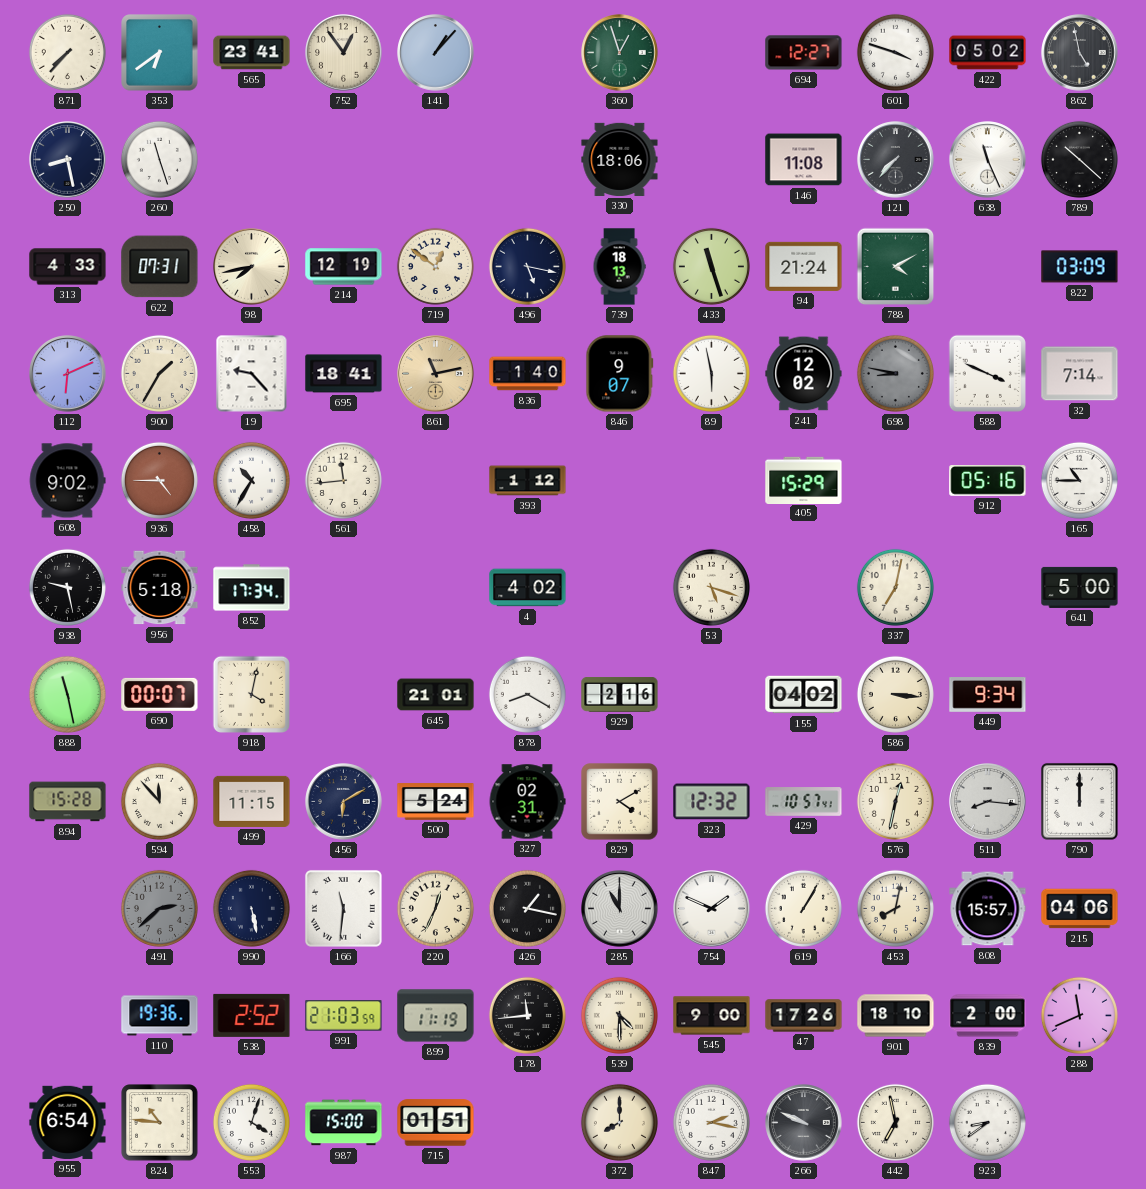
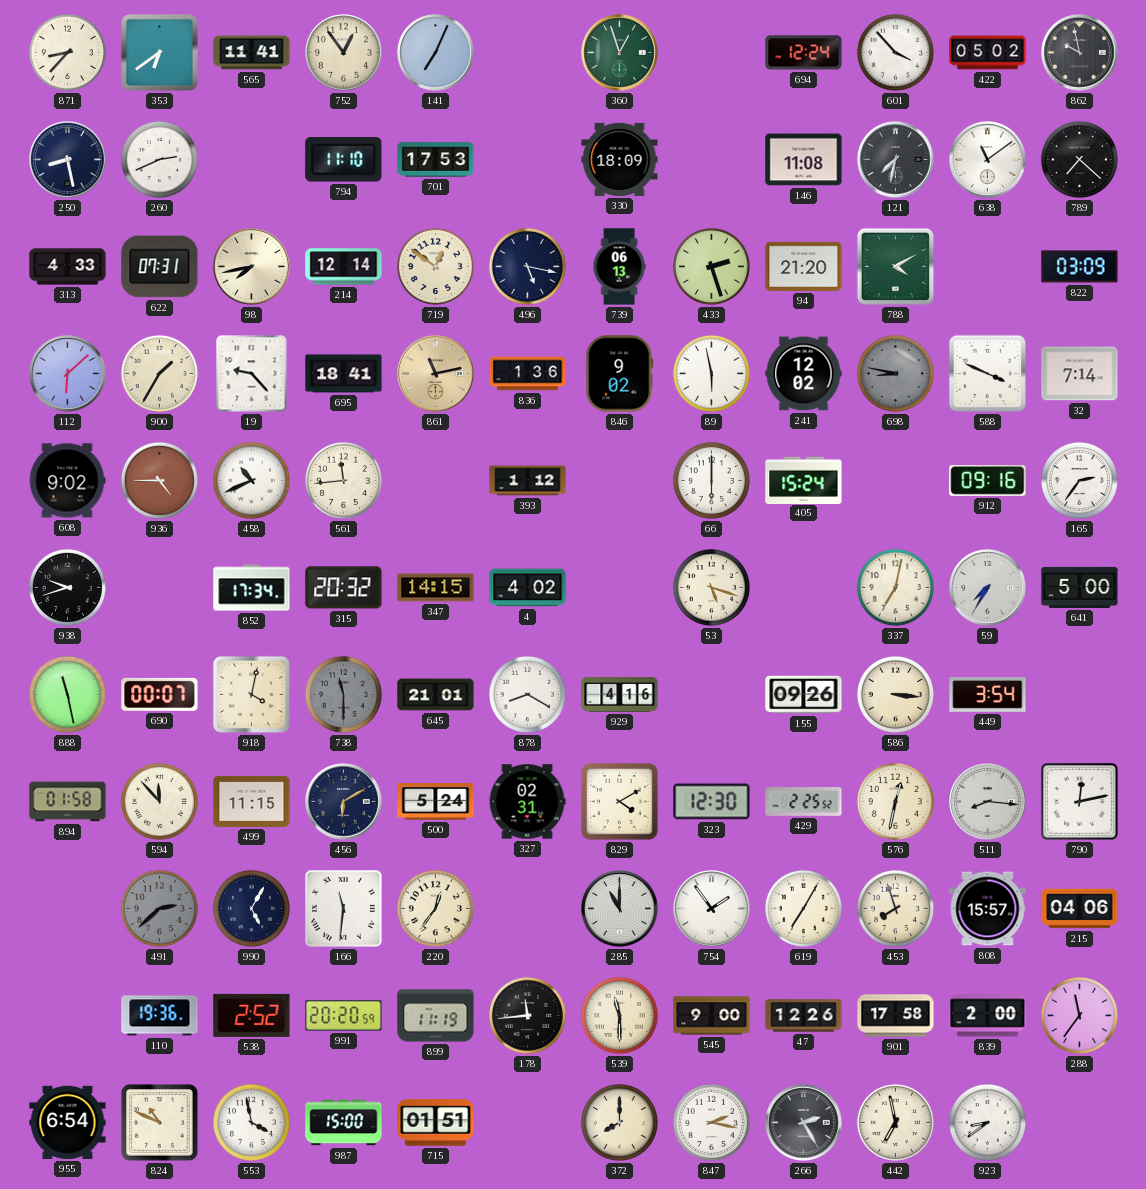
871: 7:37 -> 8:37
565: 23:41 -> 11:41
141: 1:07 -> 7:04
694: 12:27 -> 12:24
601: 3:48 -> 3:53
862: 4:58 -> 9:58
260: 11:27 -> 2:41
794: none -> 11:10
701: none -> 17:53
330: 18:06 -> 18:09
121: 7:37 -> 7:32
638: 11:26 -> 11:09
789: 10:22 -> 7:22
214: 12:19 -> 12:14
739: 18:13 -> 06:13
433: 11:27 -> 2:27
94: 21:24 -> 21:20
112: 6:11 -> 6:08
836: 1:40 -> 1:36
846: 9:07 -> 9:02
458: 10:35 -> 10:41
66: none -> 6:00
405: 15:29 -> 15:24
912: 05:16 -> 09:16
165: 10:45 -> 2:36
938: 9:28 -> 9:42
956: 5:18 -> none
315: none -> 20:32
347: none -> 14:15
59: none -> 7:35
738: none -> 11:30
929: 2:16 -> 4:16
155: 04:02 -> 09:26
449: 9:34 -> 3:54
894: 15:28 -> 01:58
323: 12:32 -> 12:30
429: 10:57 -> 2:25
790: 12:00 -> 12:13
990: 5:28 -> 5:05
220: 12:34 -> 12:36
426: 1:17 -> none
754: 1:49 -> 1:54
619: 1:05 -> 7:05
453: 8:02 -> 7:57
991: 21:03 -> 20:20
539: 4:30 -> 11:30
47: 17:26 -> 12:26
901: 18:10 -> 17:58
288: 11:41 -> 11:36
824: 10:46 -> 10:49
553: 4:03 -> 3:58
266: 9:49 -> 2:25
